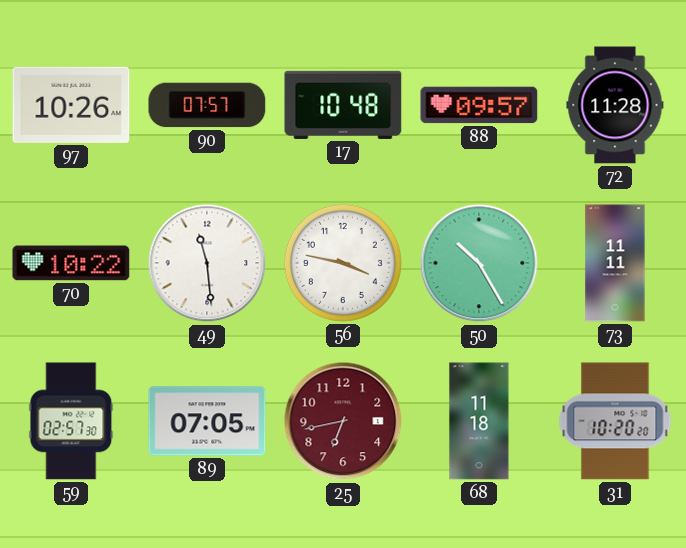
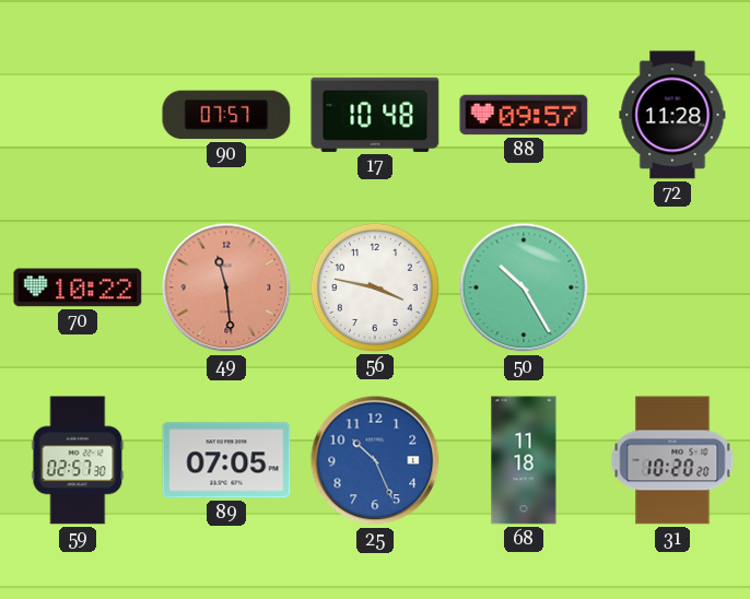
97: 10:26 -> none
49 dial: white -> salmon
73: 11:11 -> none
25: 6:43 -> 10:26
25 dial: burgundy -> blue
